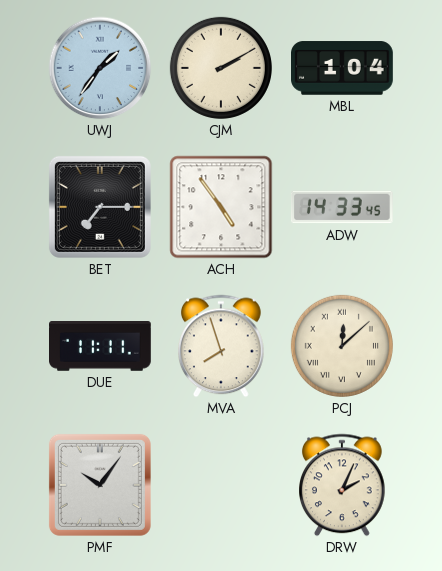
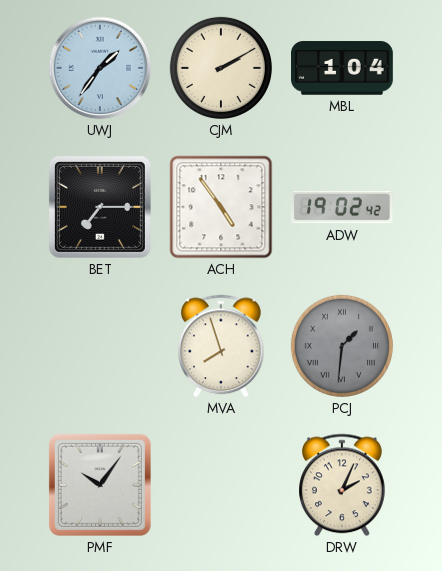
ADW: 14:33 -> 19:02
DUE: 11:11 -> none
PCJ: 12:08 -> 1:31
PCJ dial: cream -> grey
